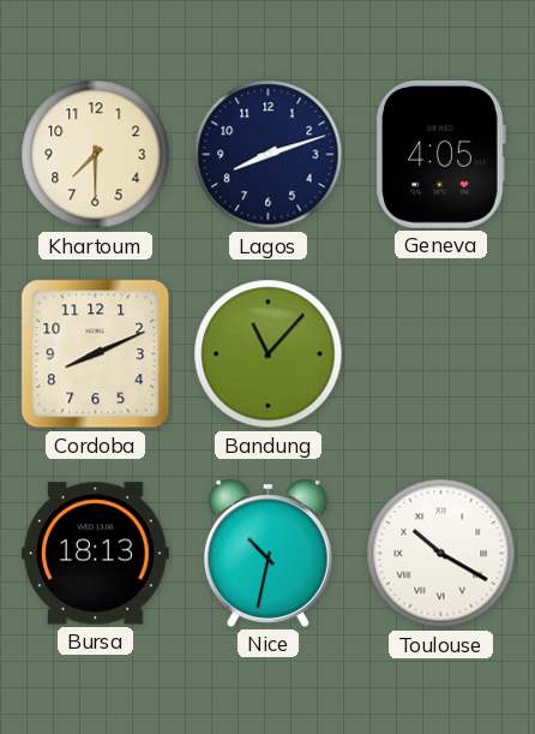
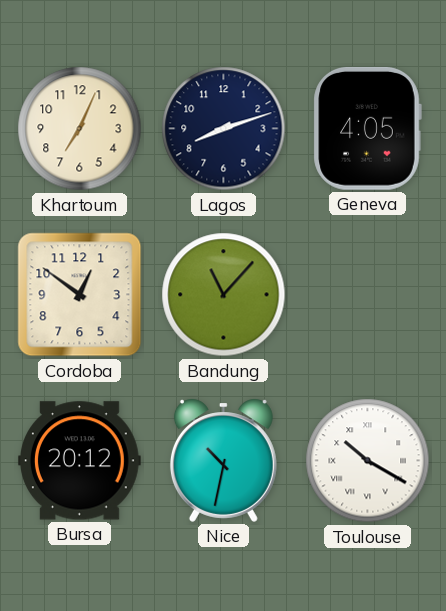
Khartoum: 7:30 -> 7:04
Cordoba: 8:11 -> 12:51
Bursa: 18:13 -> 20:12
